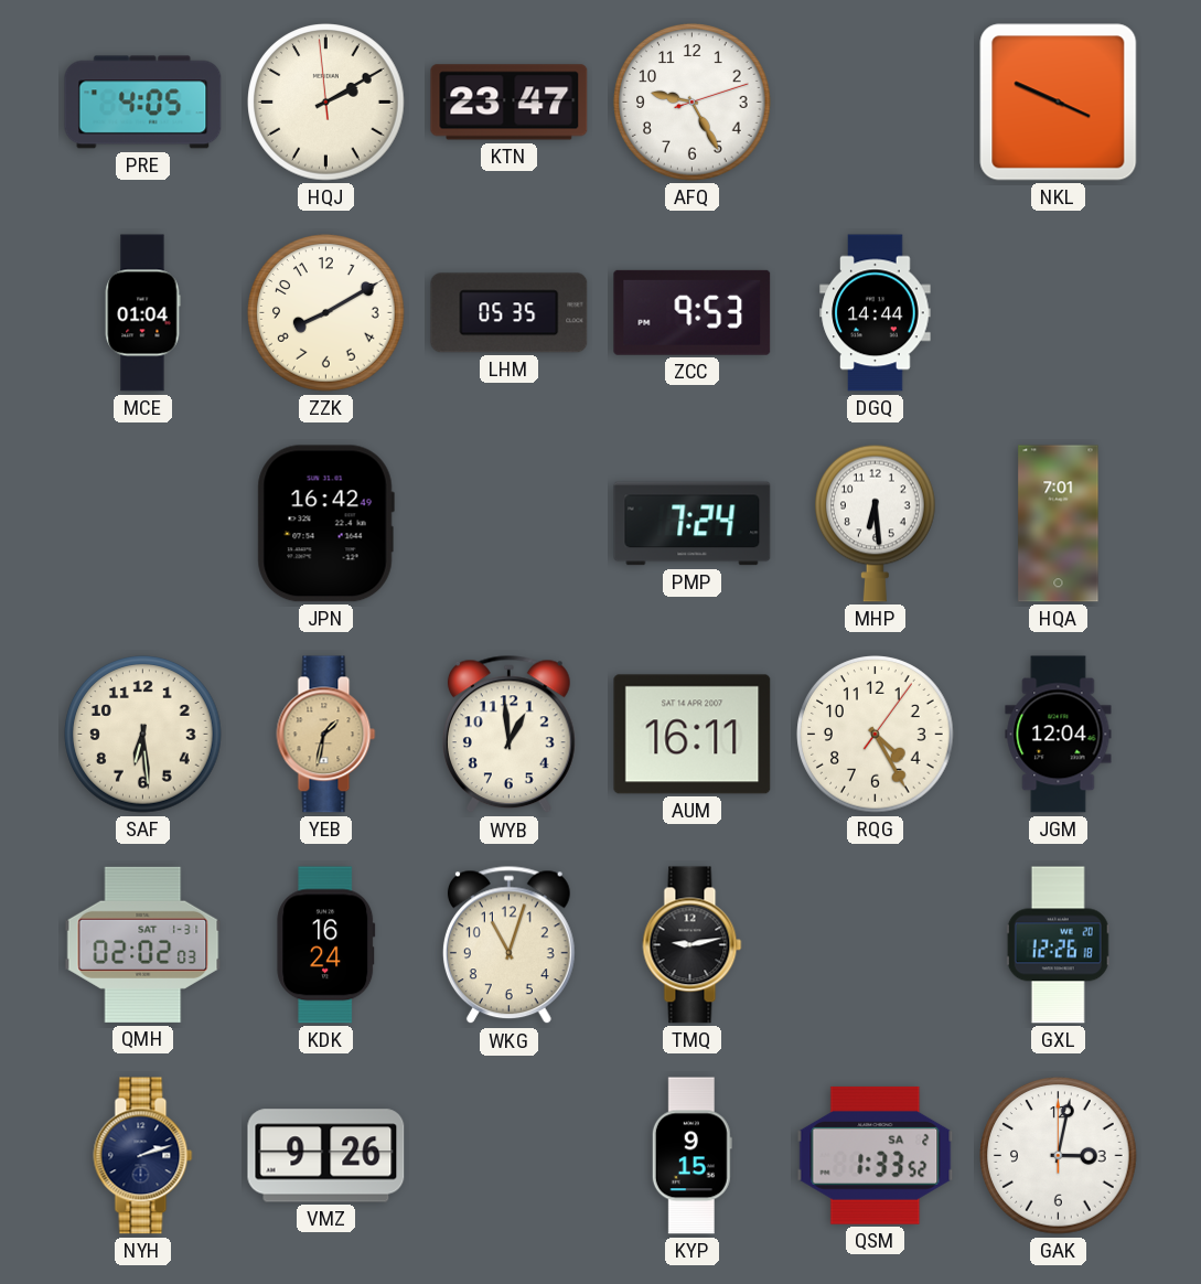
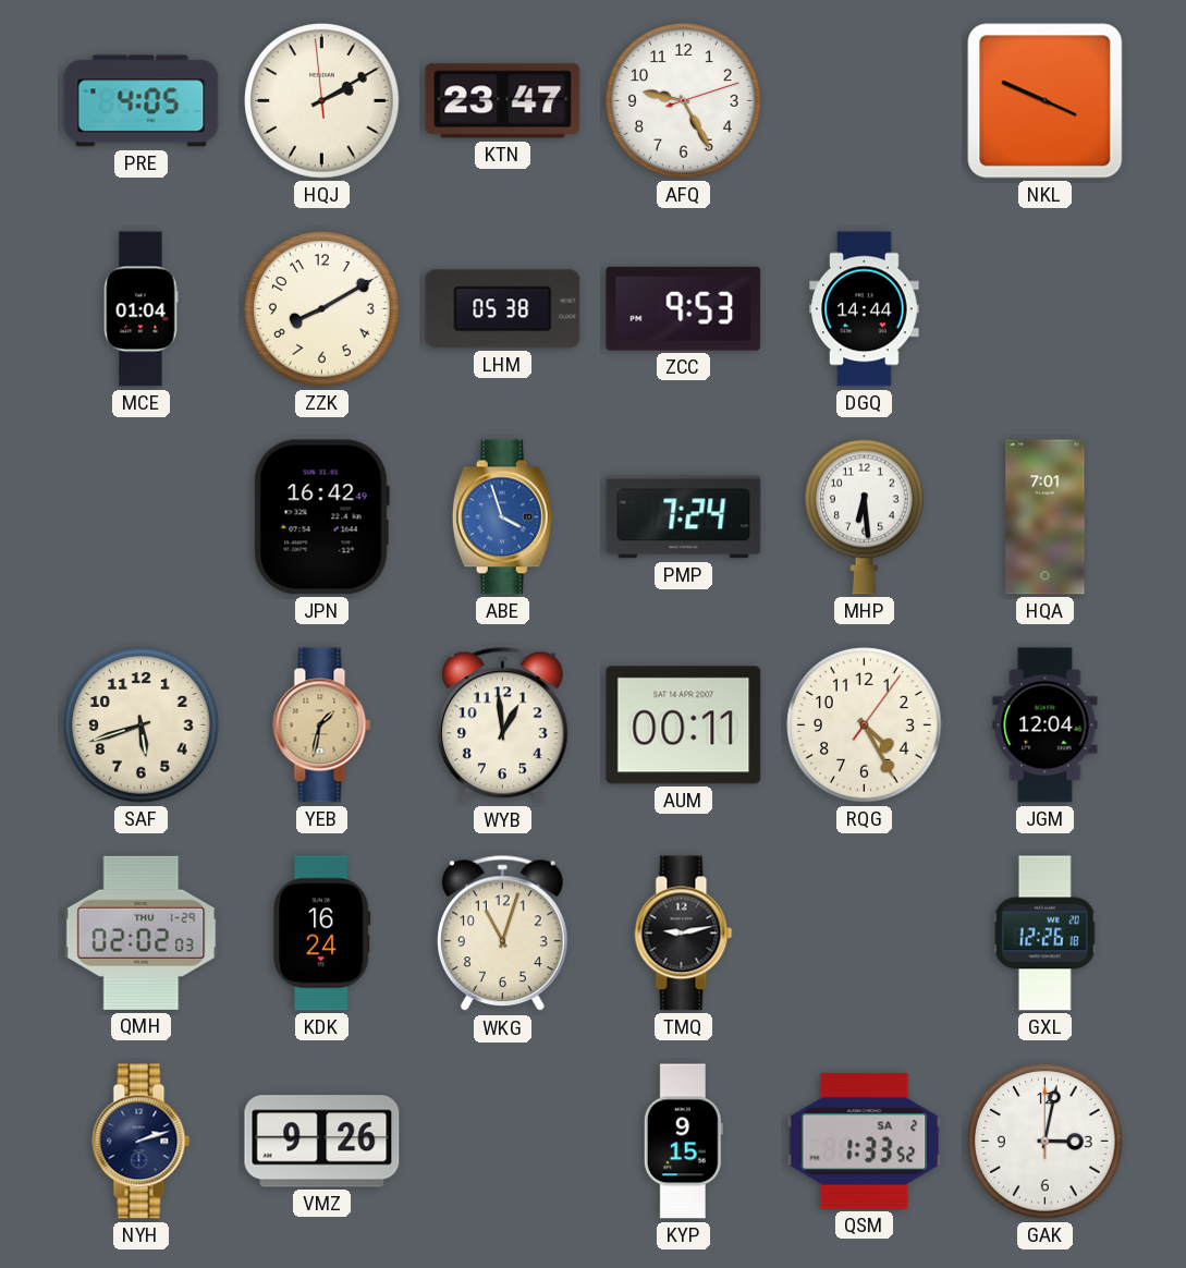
LHM: 05:35 -> 05:38
ABE: none -> 3:57
SAF: 6:29 -> 5:42
AUM: 16:11 -> 00:11
QMH date: SAT 1-31 -> THU 1-29
